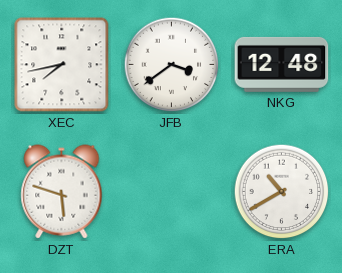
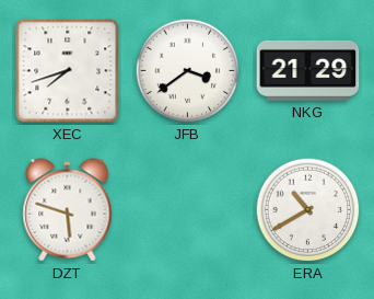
XEC: 7:43 -> 7:42
NKG: 12:48 -> 21:29
